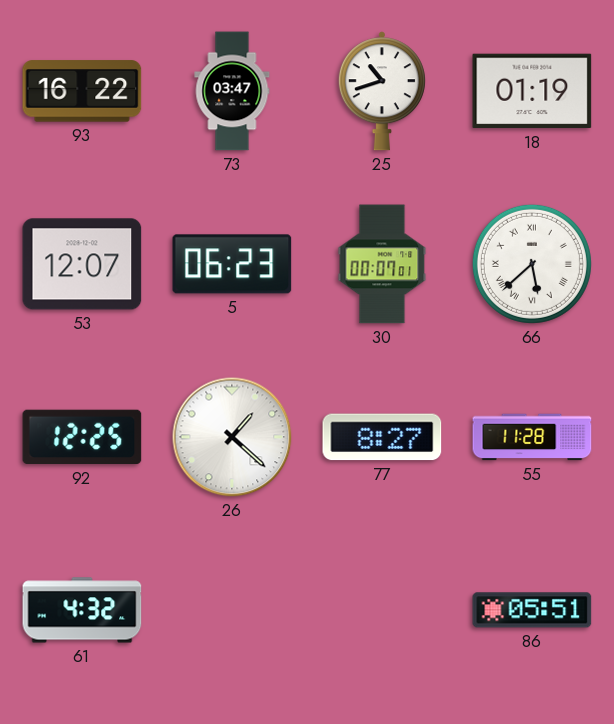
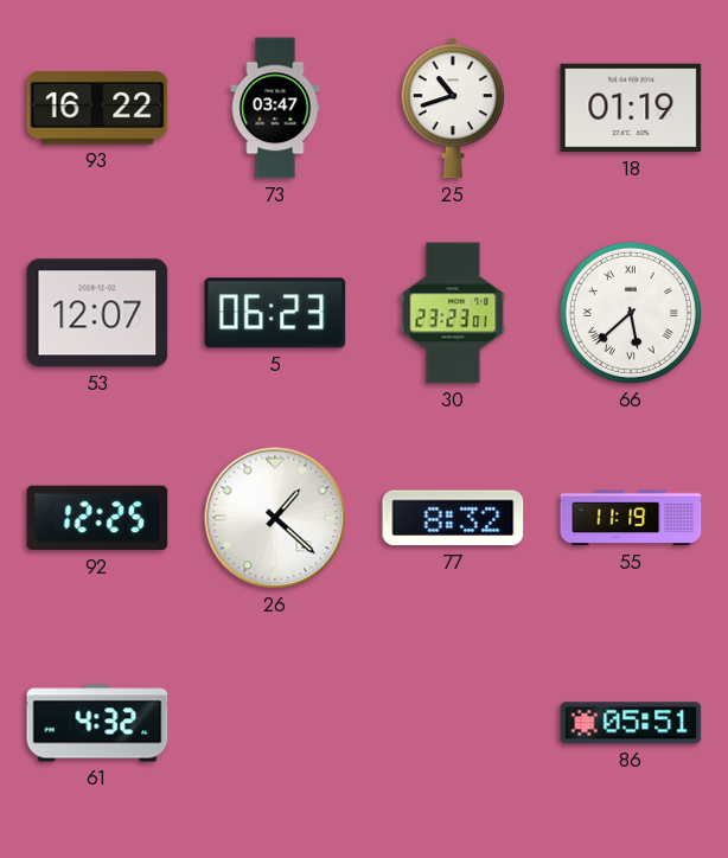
30: 00:07 -> 23:23
77: 8:27 -> 8:32
55: 11:28 -> 11:19
